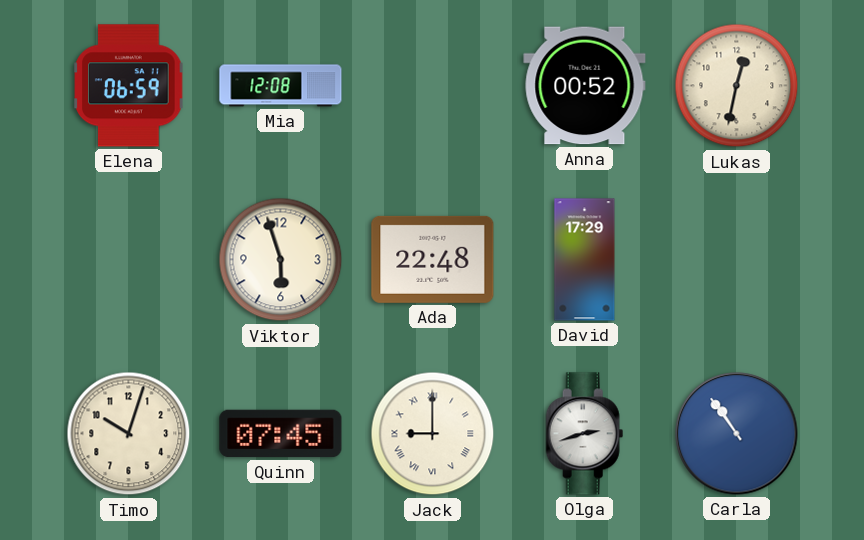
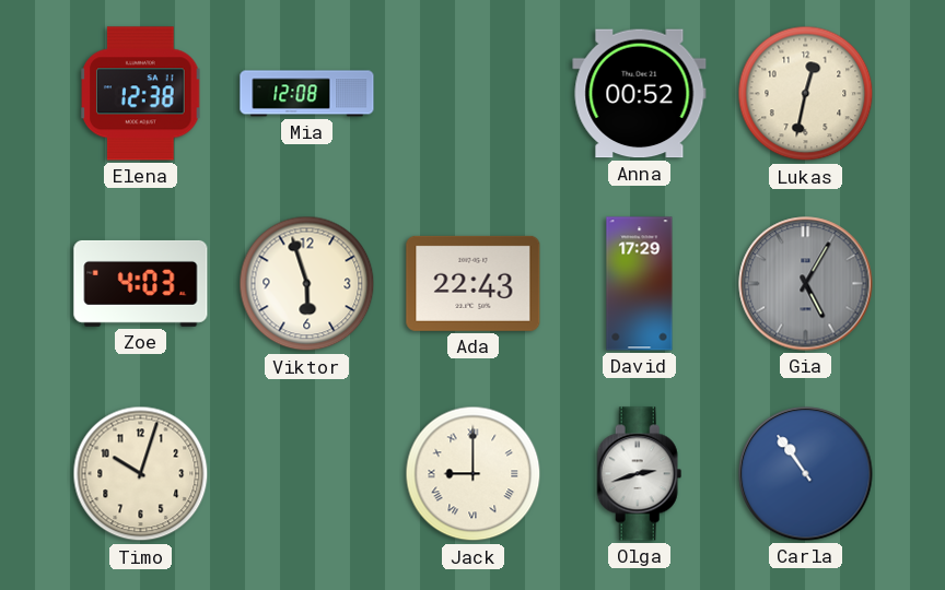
Elena: 06:59 -> 12:38
Zoe: none -> 4:03
Ada: 22:48 -> 22:43
Gia: none -> 5:05
Quinn: 07:45 -> none
